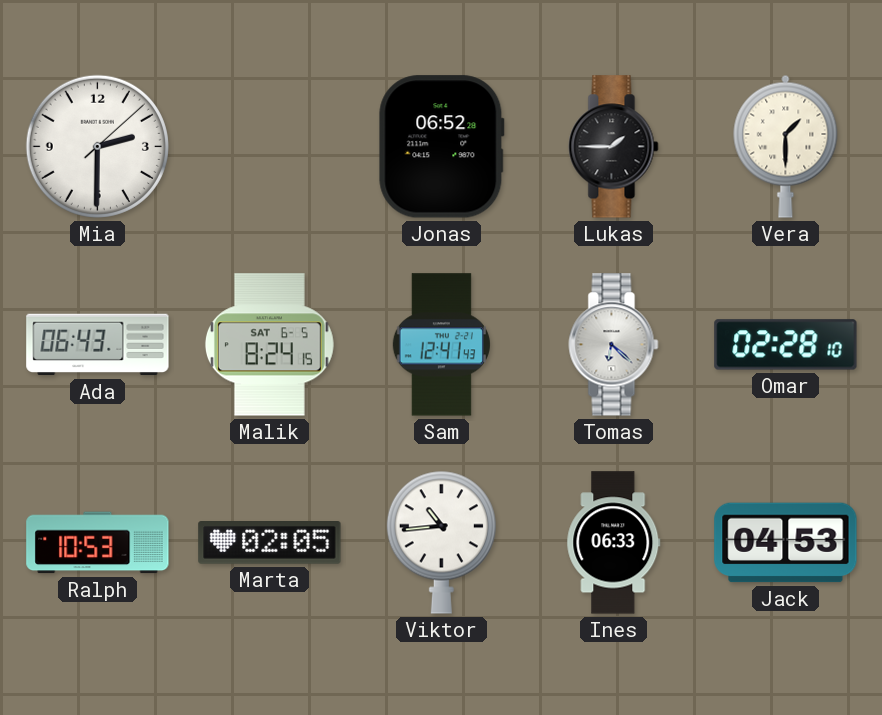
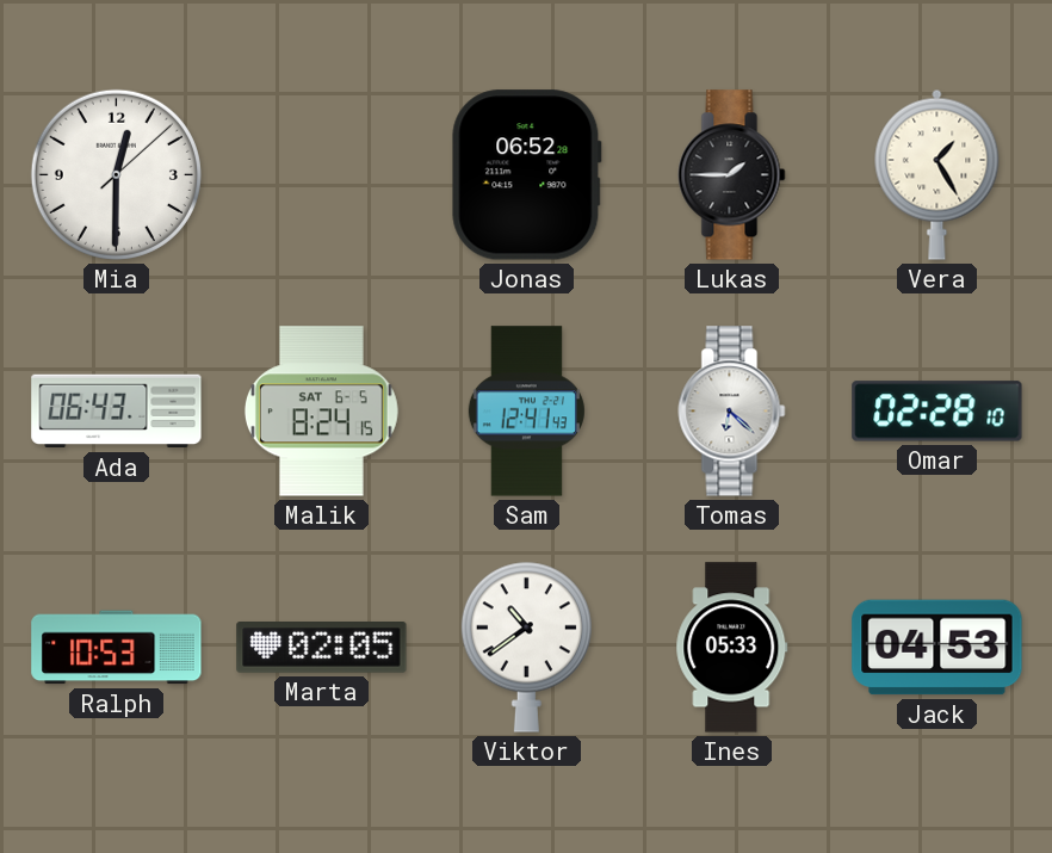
Mia: 2:30 -> 12:30
Vera: 1:30 -> 1:25
Viktor: 10:44 -> 10:39
Ines: 06:33 -> 05:33
